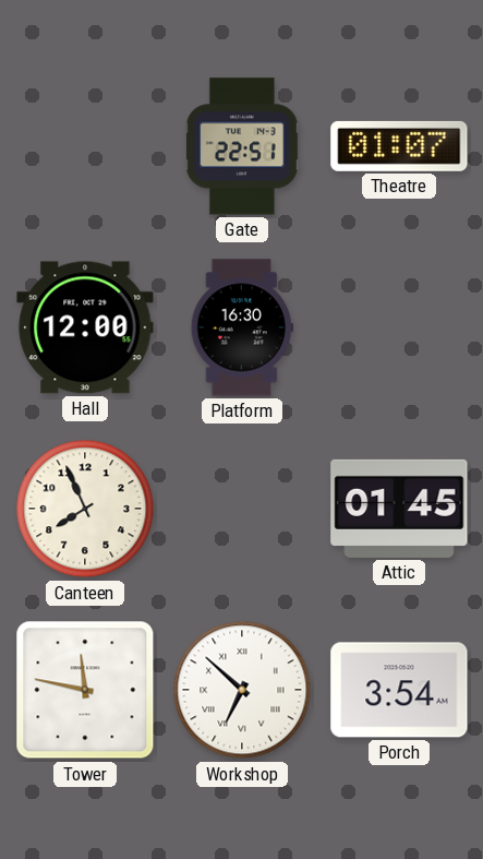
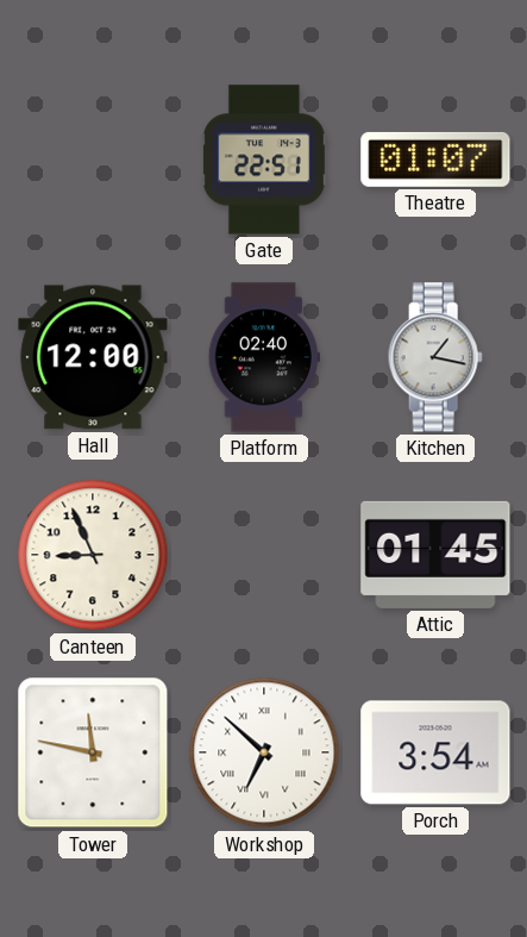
Platform: 16:30 -> 02:40
Kitchen: none -> 1:17
Canteen: 7:56 -> 8:56
